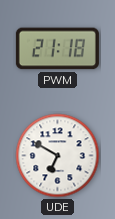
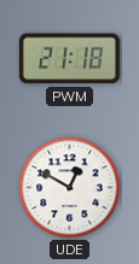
UDE: 6:50 -> 12:50
